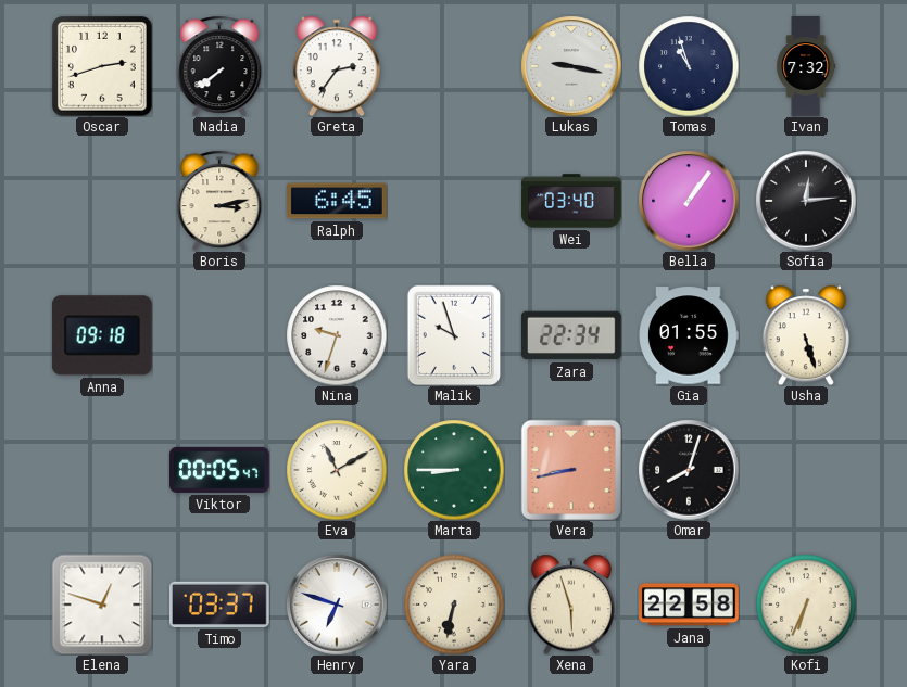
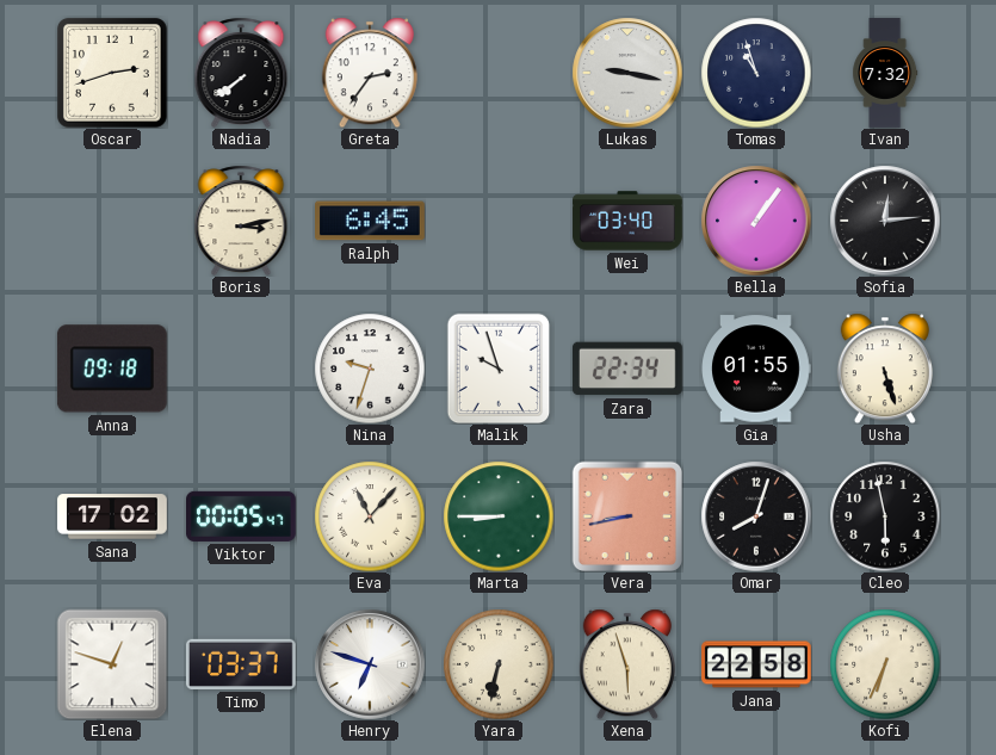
Sana: none -> 17:02
Eva: 11:10 -> 11:07
Cleo: none -> 5:58
